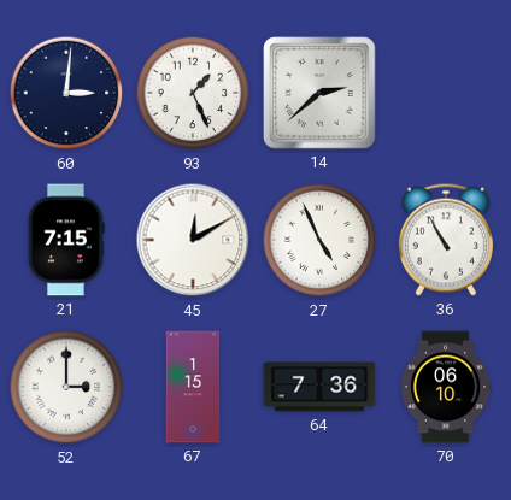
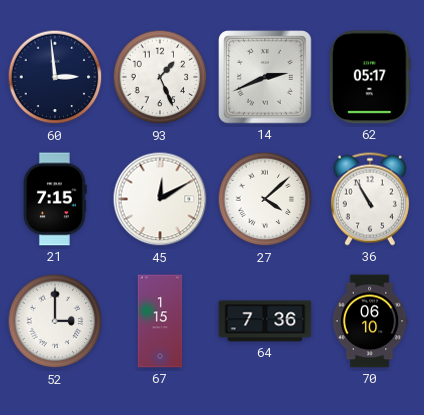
60: 3:01 -> 2:59
14: 2:38 -> 2:41
62: none -> 05:17
27: 4:56 -> 4:08
